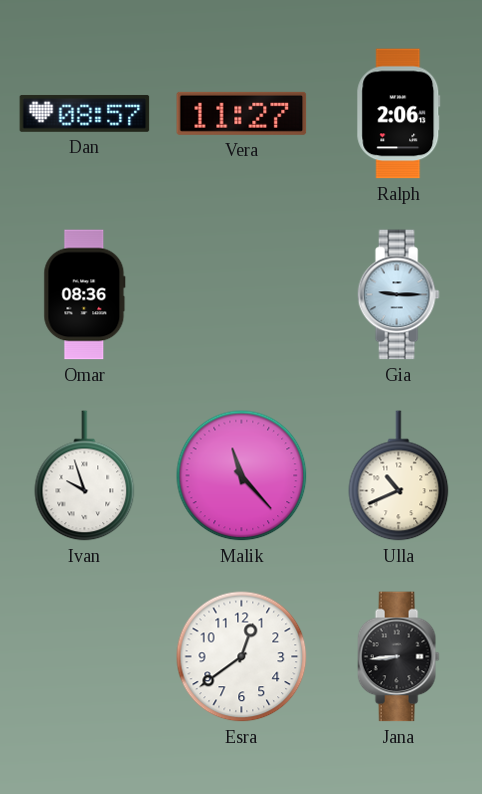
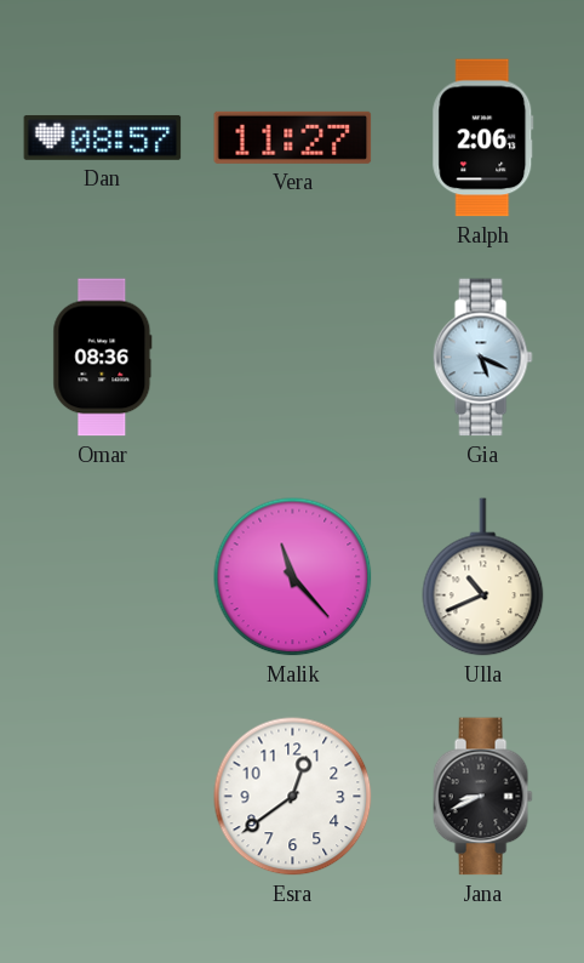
Gia: 9:15 -> 5:19
Ivan: 9:57 -> none
Jana: 8:44 -> 8:41
